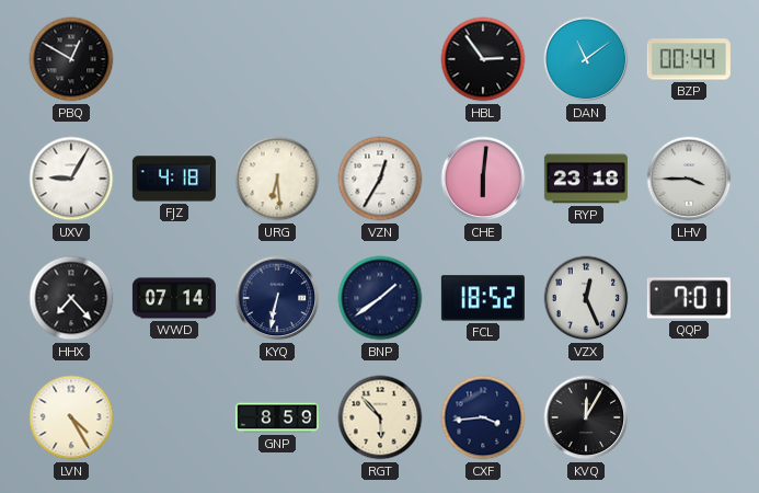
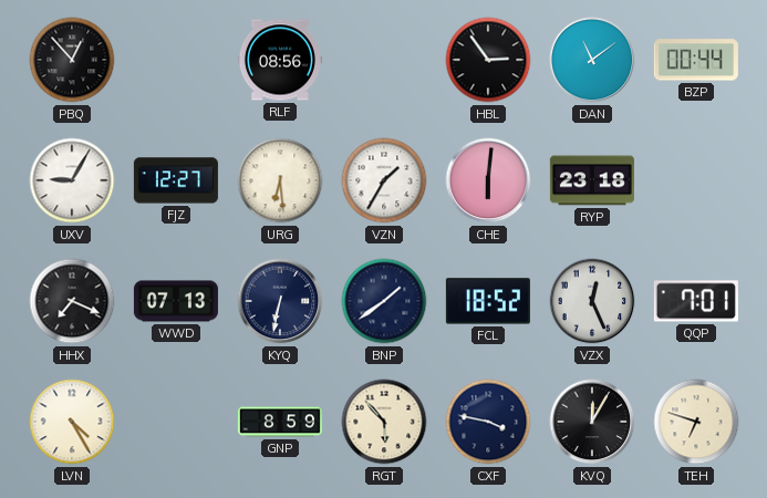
PBQ: 12:50 -> 12:53
RLF: none -> 08:56
FJZ: 4:18 -> 12:27
VZN: 12:35 -> 1:35
LHV: 3:45 -> none
HHX: 7:23 -> 7:19
WWD: 07:14 -> 07:13
CXF: 3:44 -> 3:47
TEH: none -> 6:48
